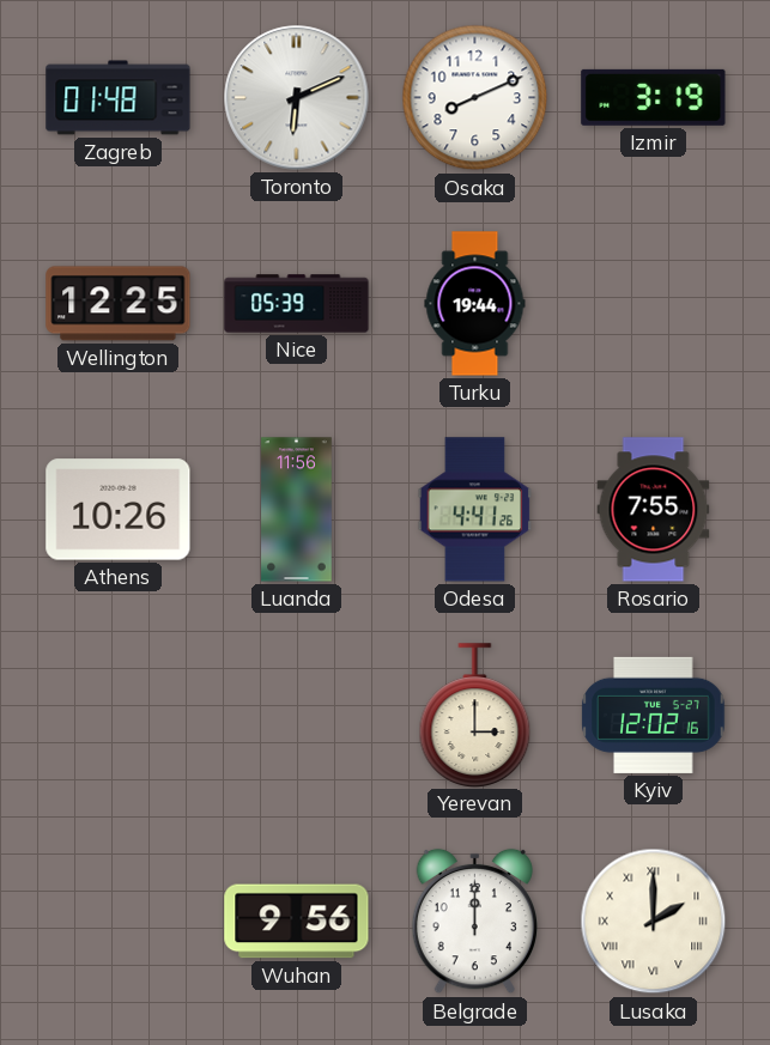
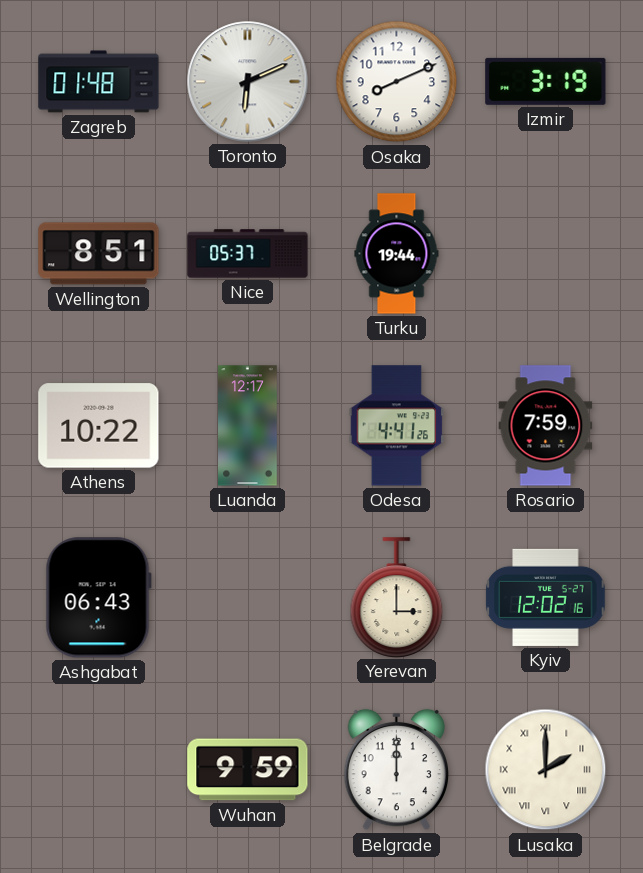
Wellington: 12:25 -> 8:51
Nice: 05:39 -> 05:37
Athens: 10:26 -> 10:22
Luanda: 11:56 -> 12:17
Rosario: 7:55 -> 7:59
Ashgabat: none -> 06:43
Wuhan: 9:56 -> 9:59
